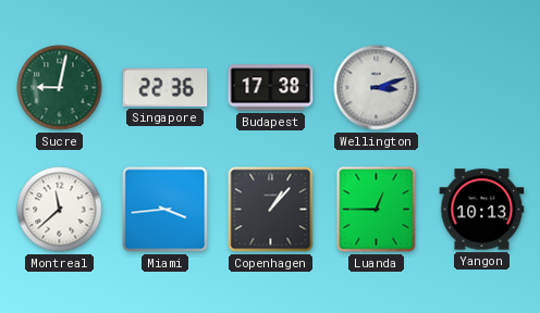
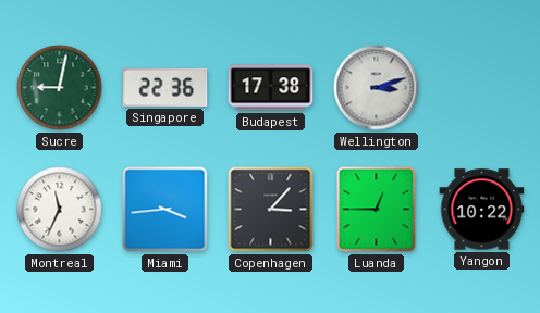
Montreal: 11:38 -> 11:34
Copenhagen: 1:07 -> 3:07
Yangon: 10:13 -> 10:22
